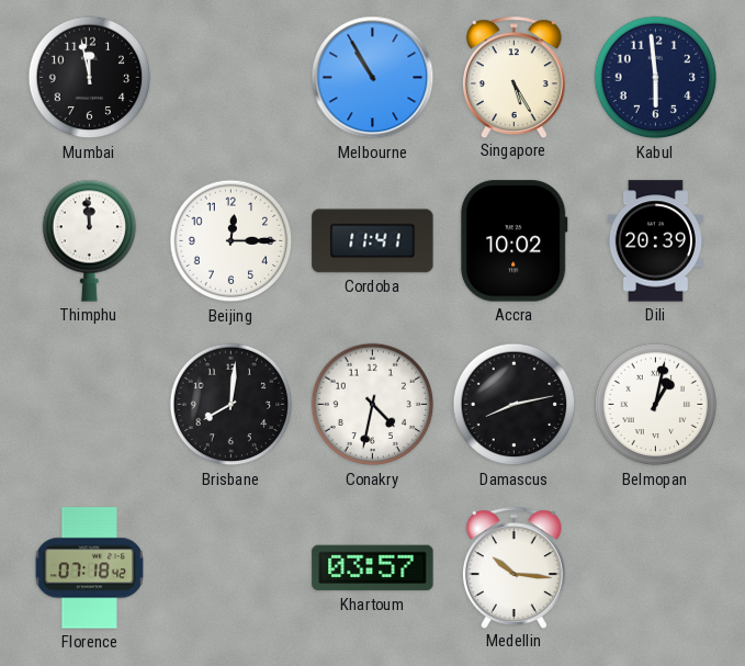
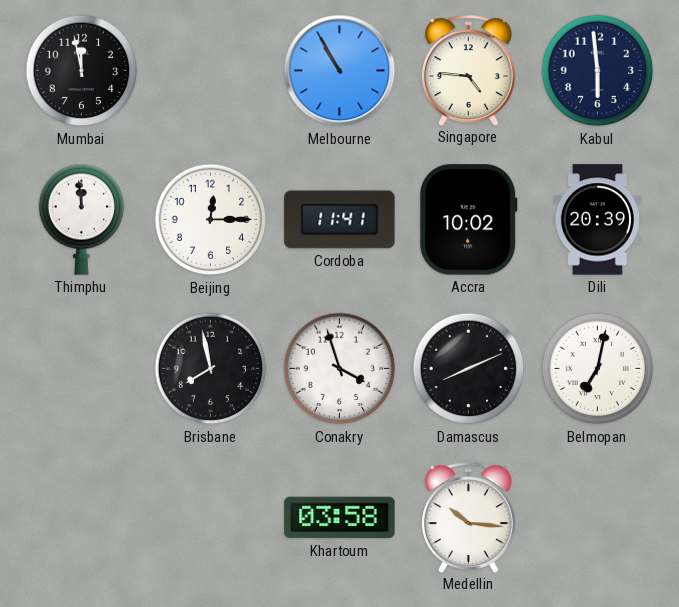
Singapore: 5:25 -> 4:46
Brisbane: 8:01 -> 7:58
Conakry: 4:32 -> 3:57
Damascus: 8:13 -> 8:11
Belmopan: 1:02 -> 7:02
Florence: 07:18 -> none
Khartoum: 03:57 -> 03:58
